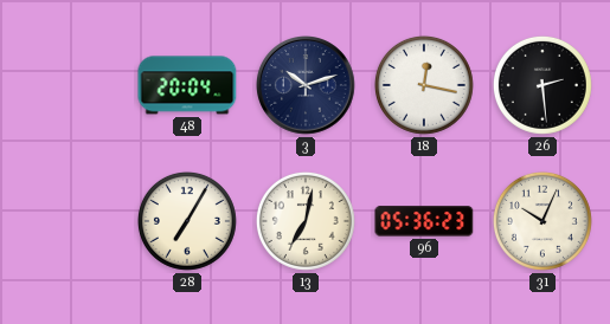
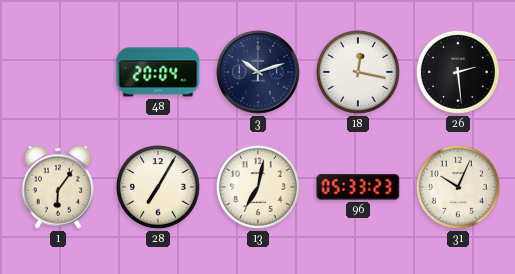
1: none -> 6:06
96: 05:36 -> 05:33
